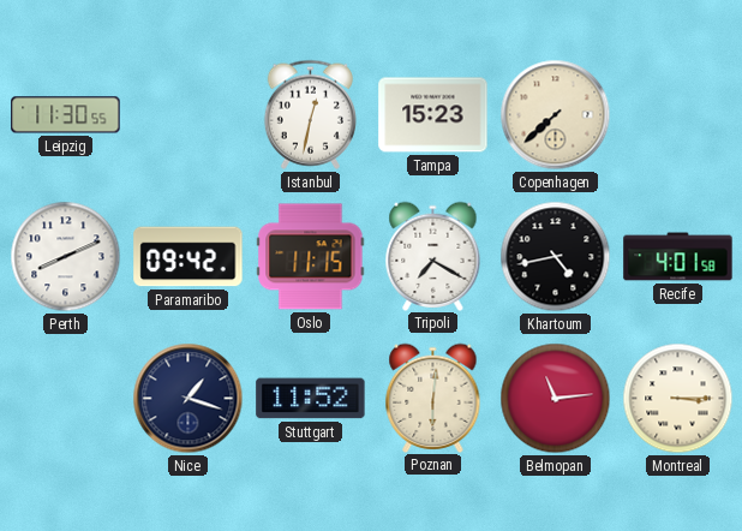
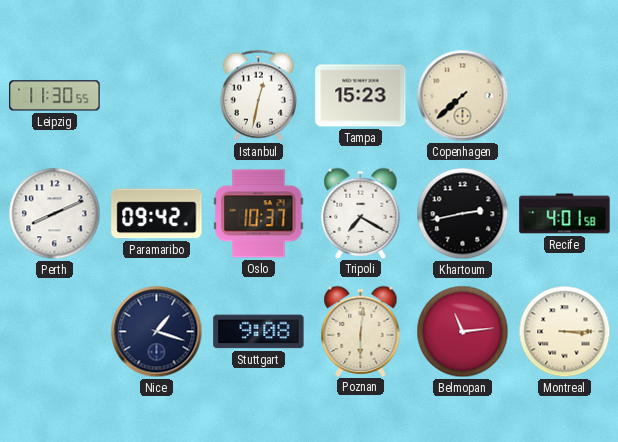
Oslo: 11:15 -> 10:37
Khartoum: 4:43 -> 2:43
Stuttgart: 11:52 -> 9:08
